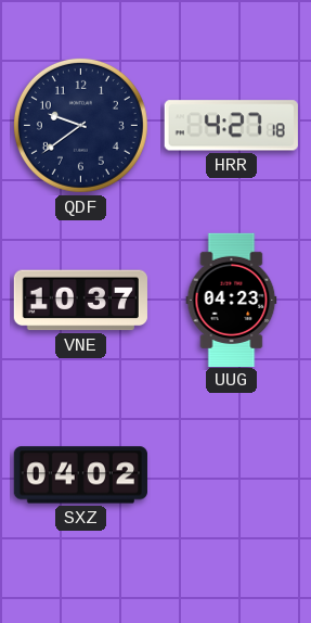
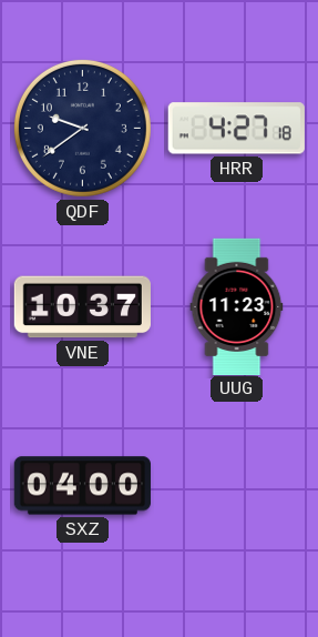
UUG: 04:23 -> 11:23
SXZ: 04:02 -> 04:00
